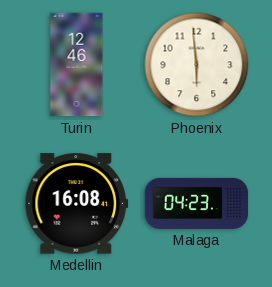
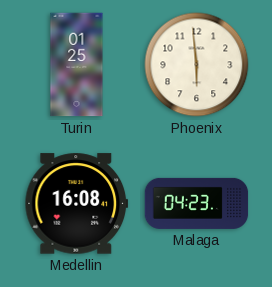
Turin: 12:46 -> 01:25
